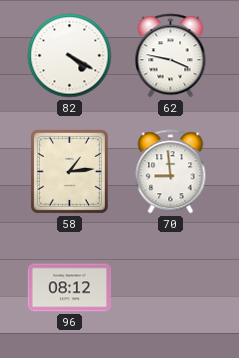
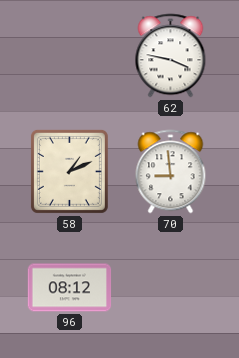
82: 4:20 -> none
58: 1:14 -> 1:11
